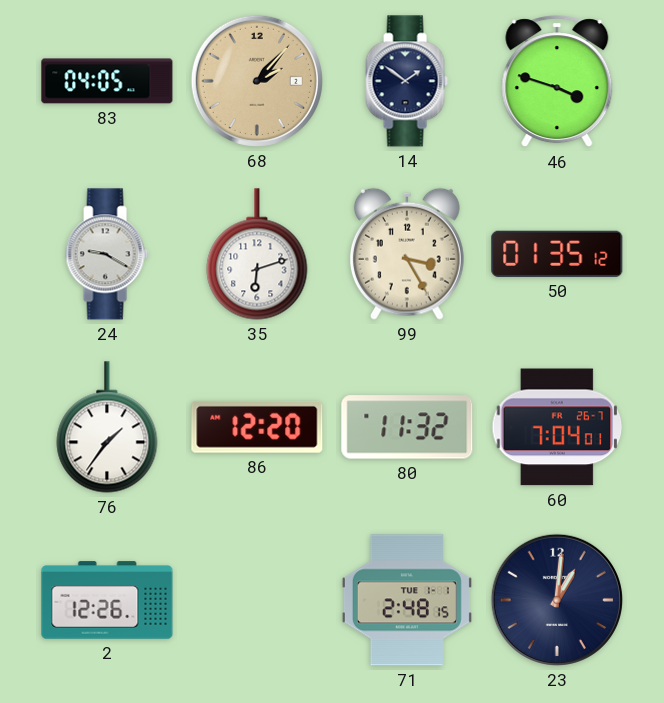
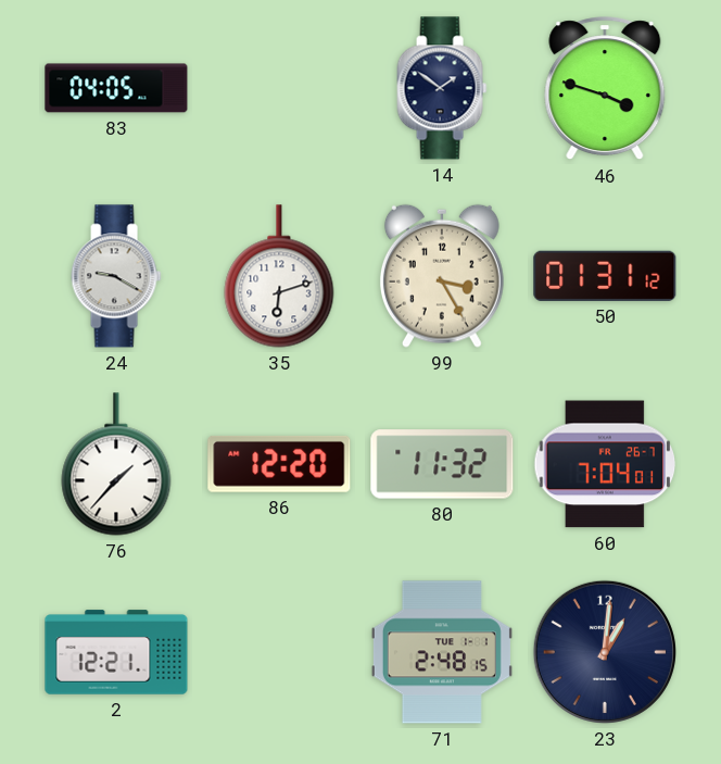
68: 2:07 -> none
50: 01:35 -> 01:31
76: 1:36 -> 1:37
2: 12:26 -> 12:21
